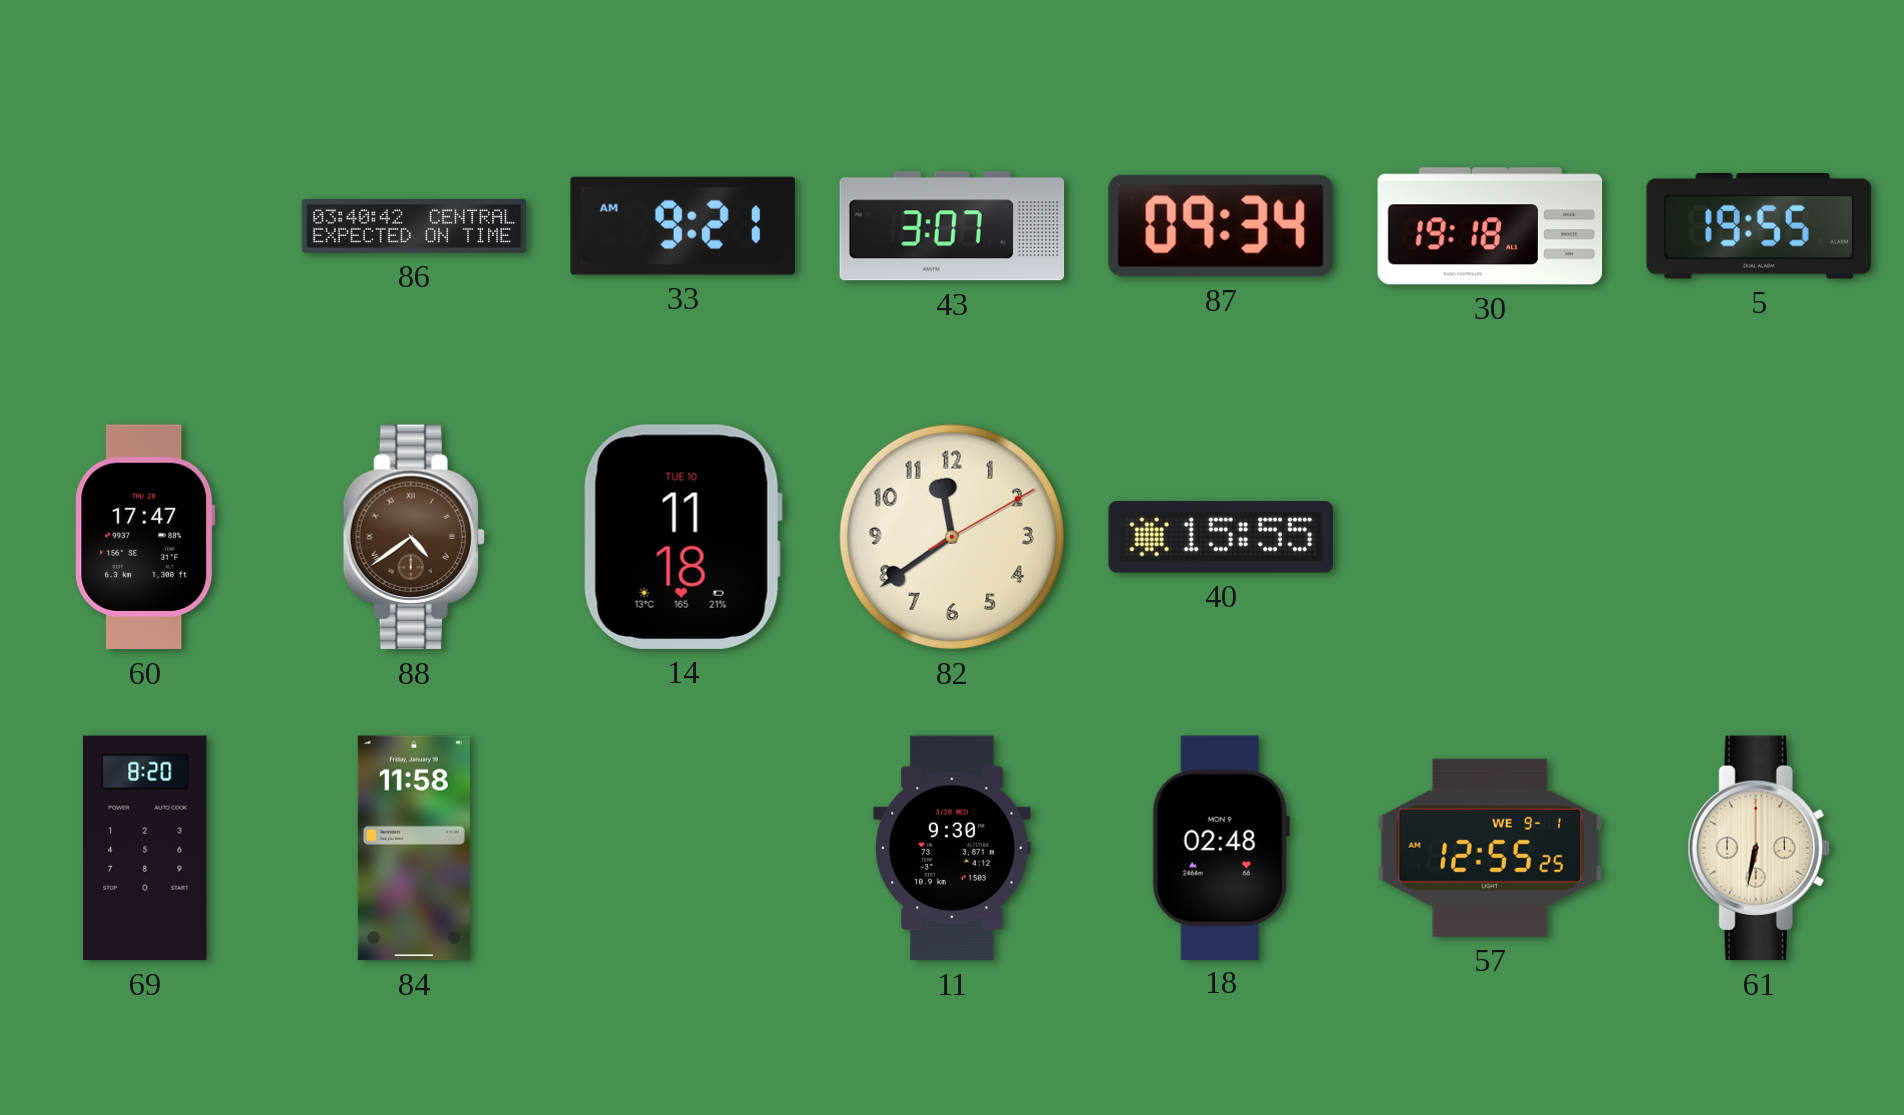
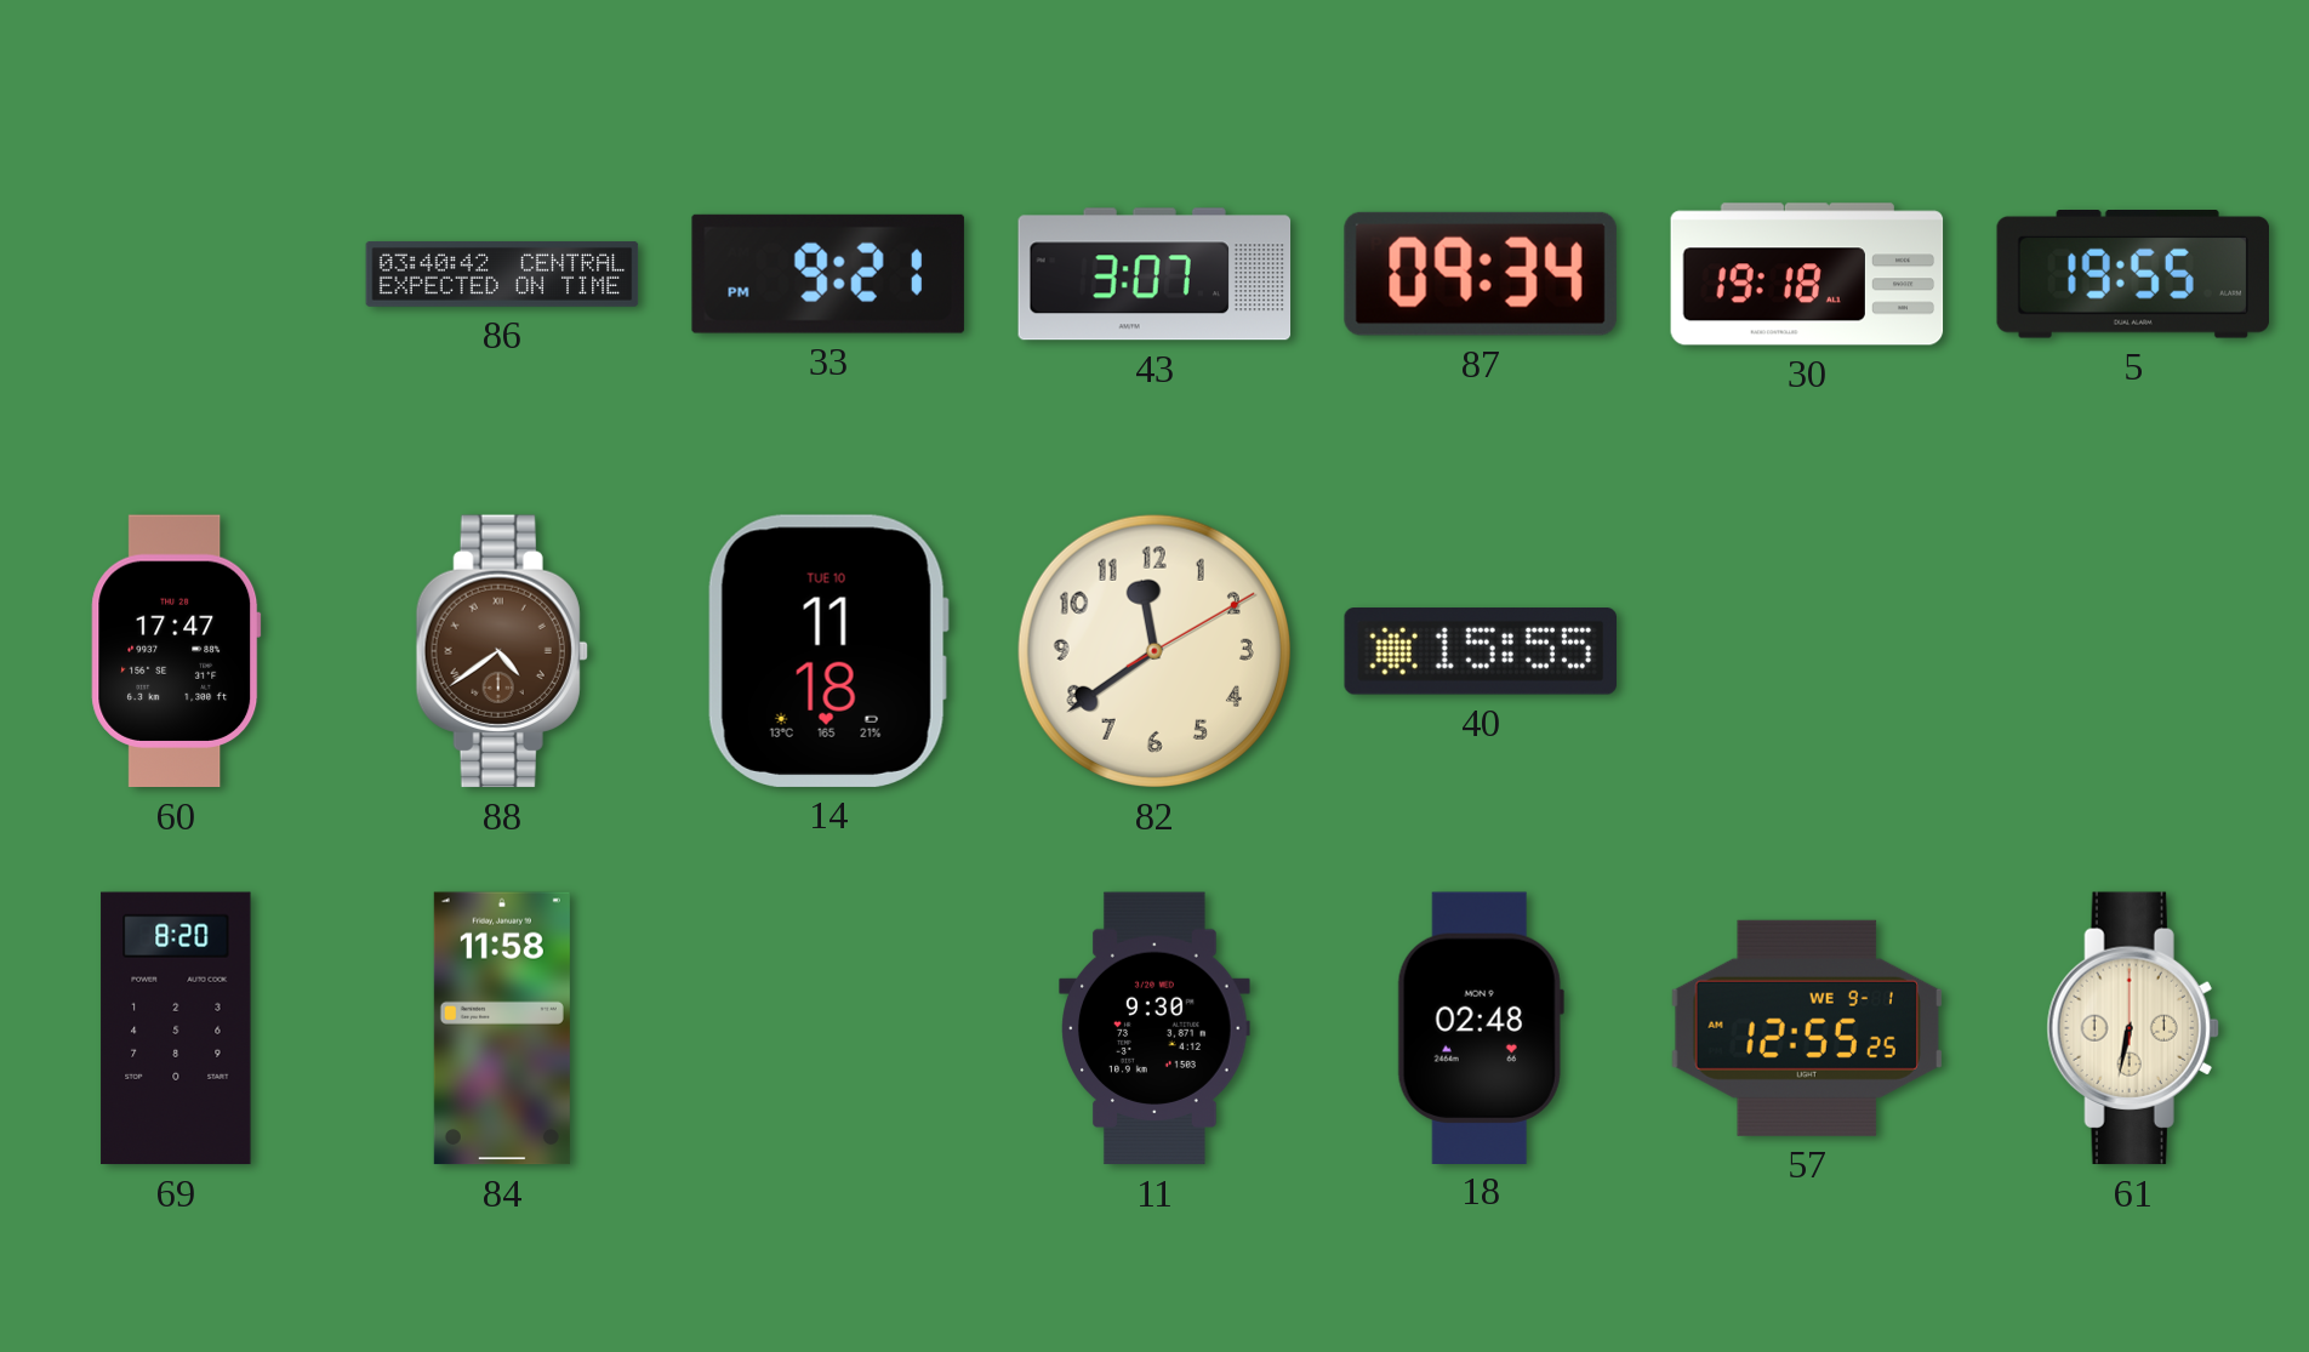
33: 9:21 AM -> 9:21 PM
